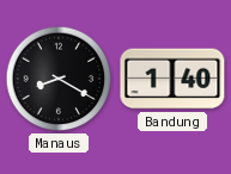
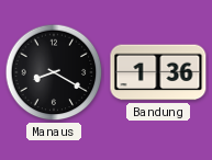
Bandung: 1:40 -> 1:36
